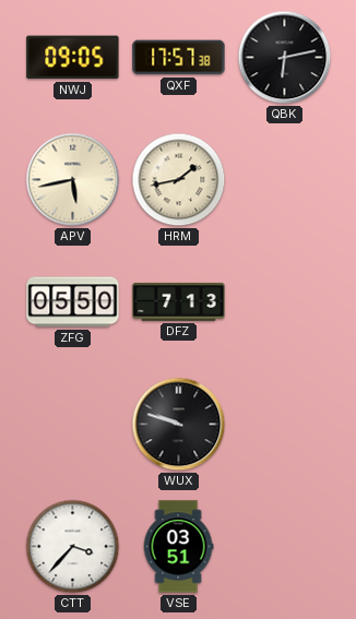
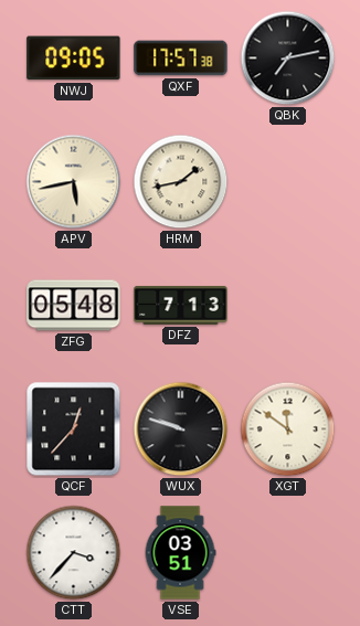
QBK: 6:13 -> 7:13
ZFG: 05:50 -> 05:48
QCF: none -> 12:37
XGT: none -> 11:51
